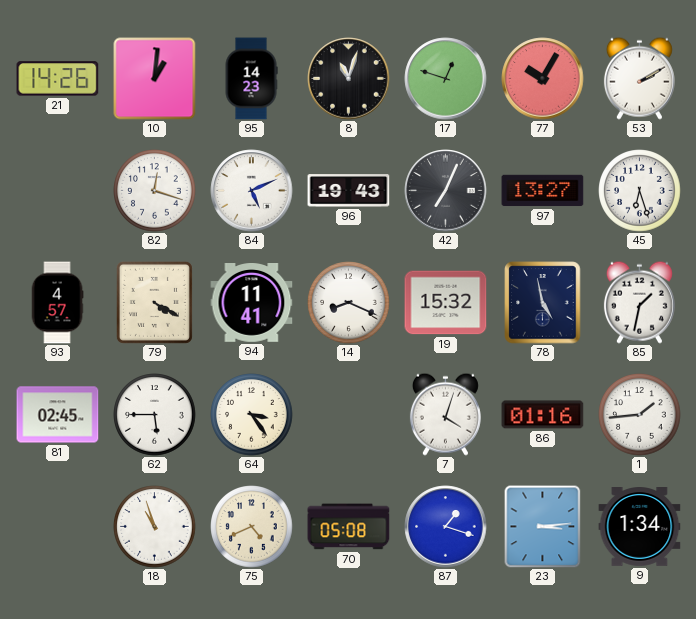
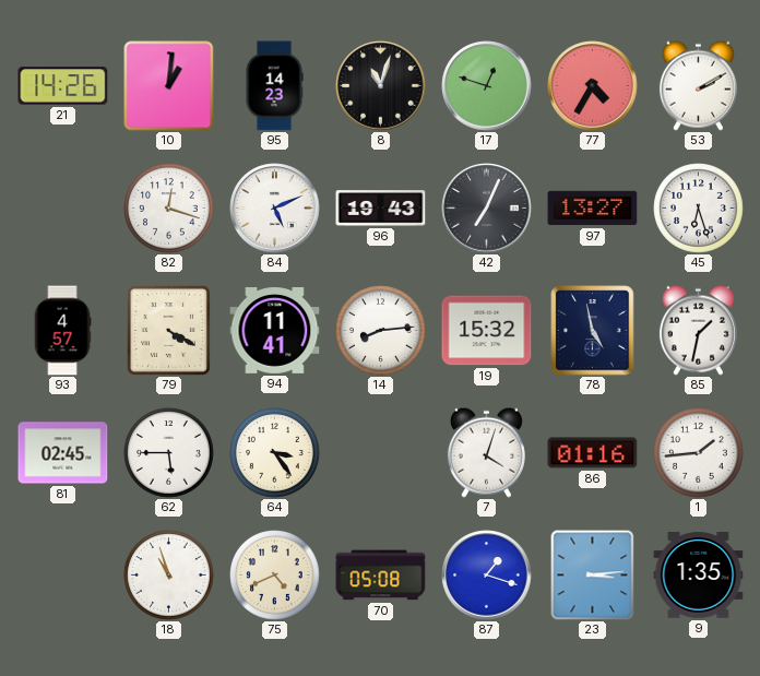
77: 10:05 -> 4:35
14: 8:19 -> 8:14
9: 1:34 -> 1:35
